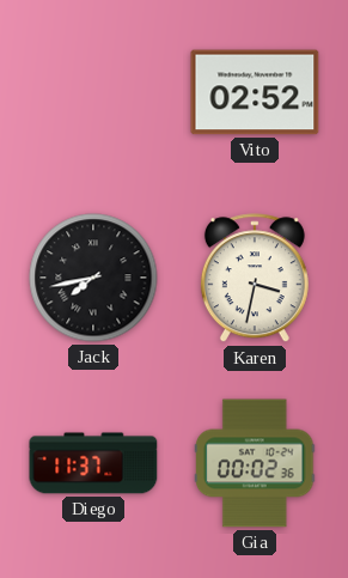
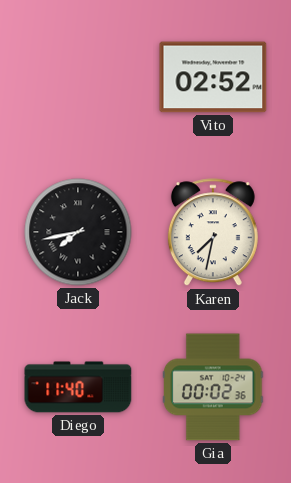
Karen: 3:32 -> 7:32
Diego: 11:37 -> 11:40
